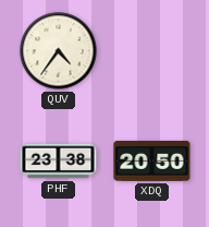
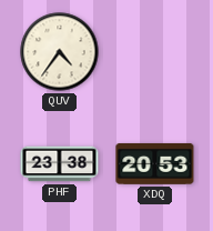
XDQ: 20:50 -> 20:53
